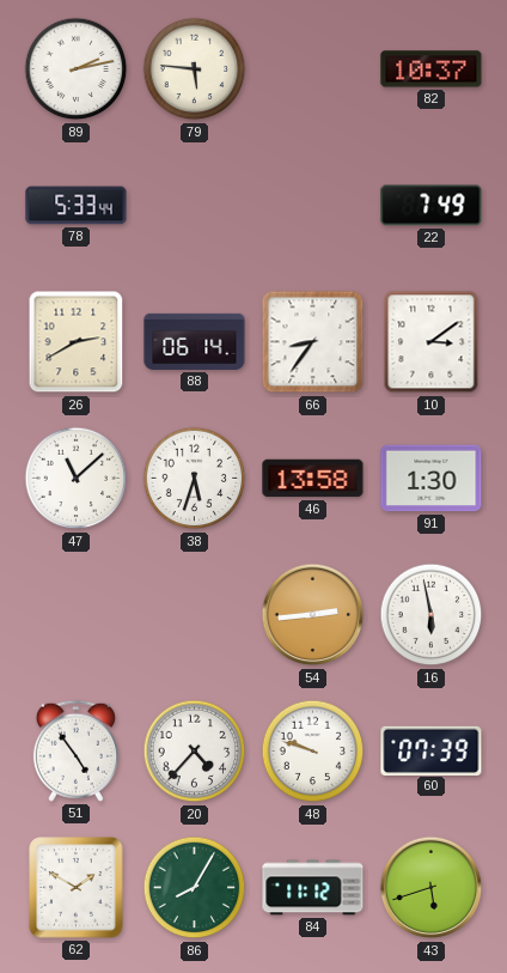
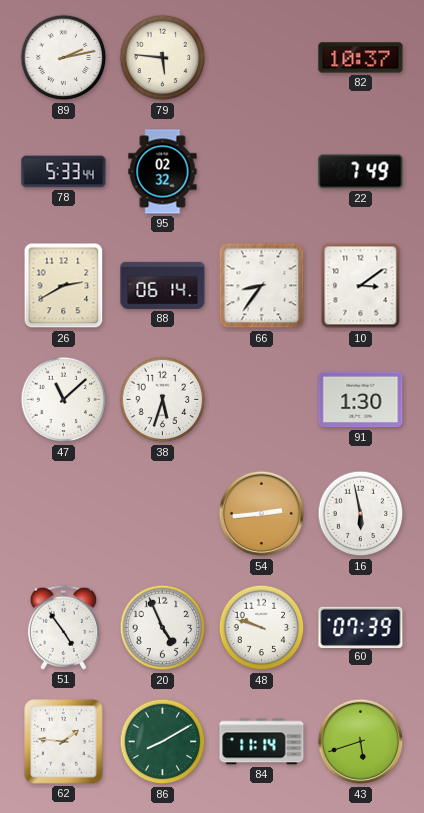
95: none -> 02:32
46: 13:58 -> none
20: 4:37 -> 4:56
62: 1:50 -> 1:46
86: 8:05 -> 8:10
84: 11:12 -> 11:14
